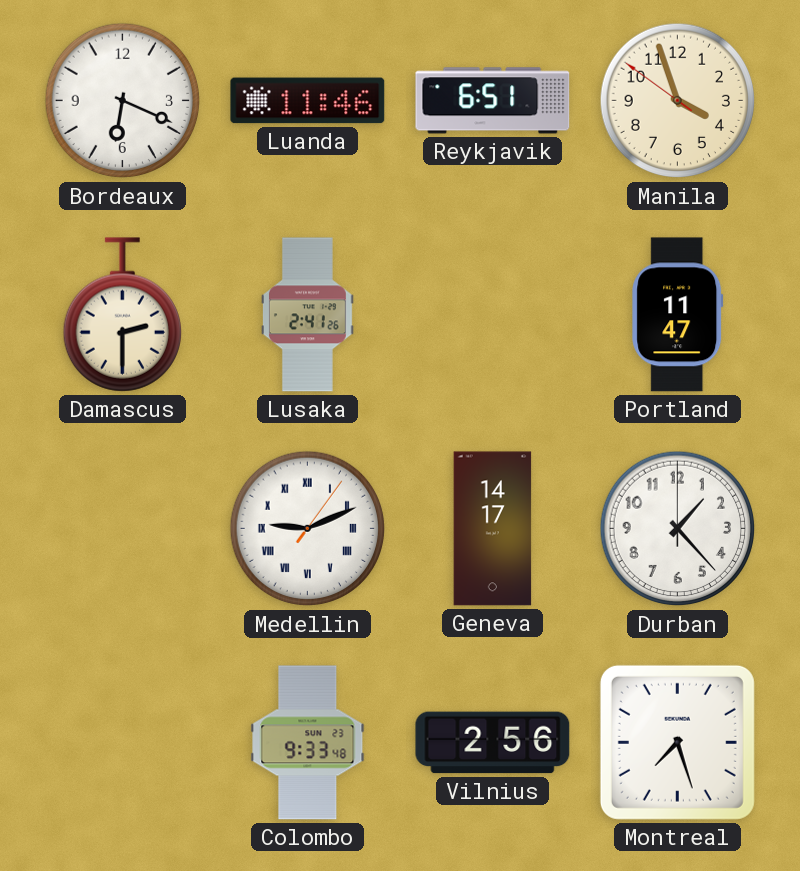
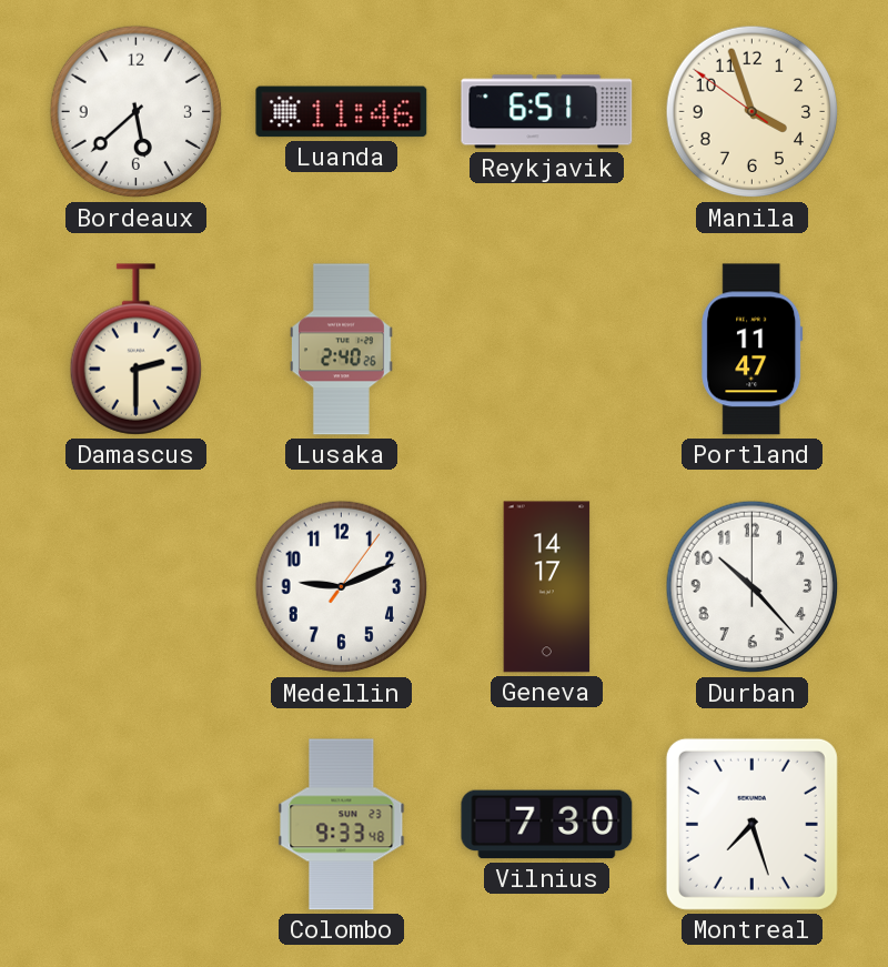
Bordeaux: 6:19 -> 5:38
Lusaka: 2:41 -> 2:40
Medellin numerals: Roman -> Arabic
Durban: 1:23 -> 10:23
Vilnius: 2:56 -> 7:30
